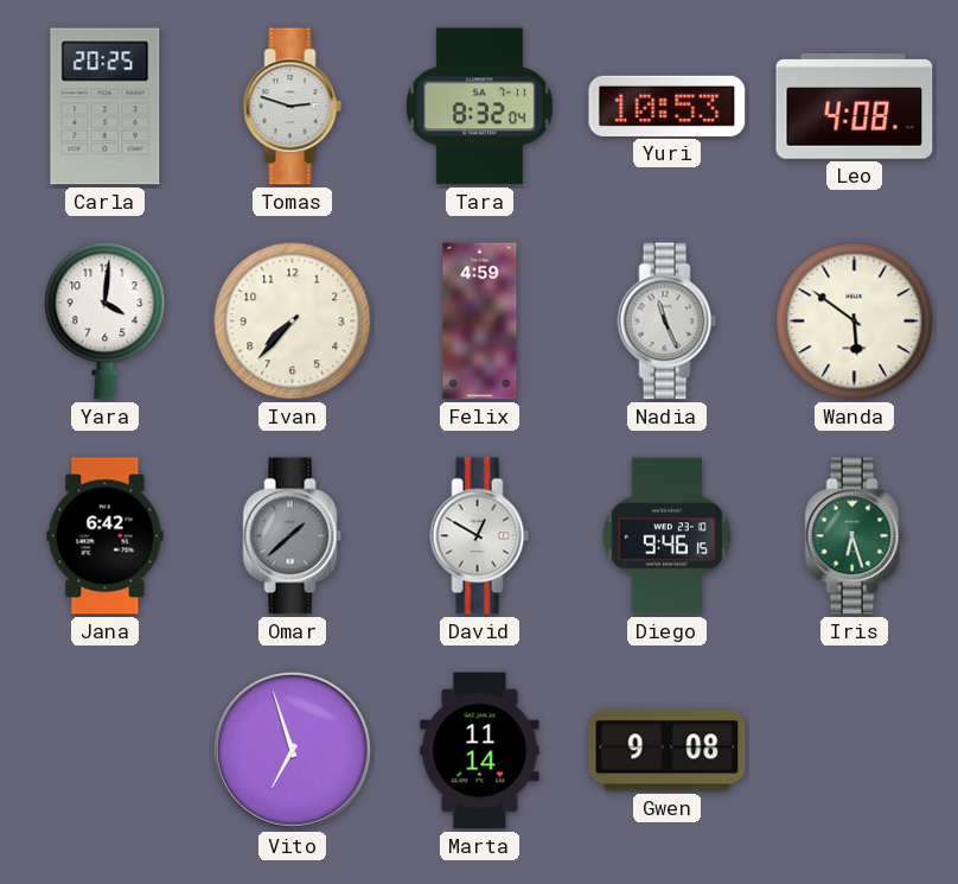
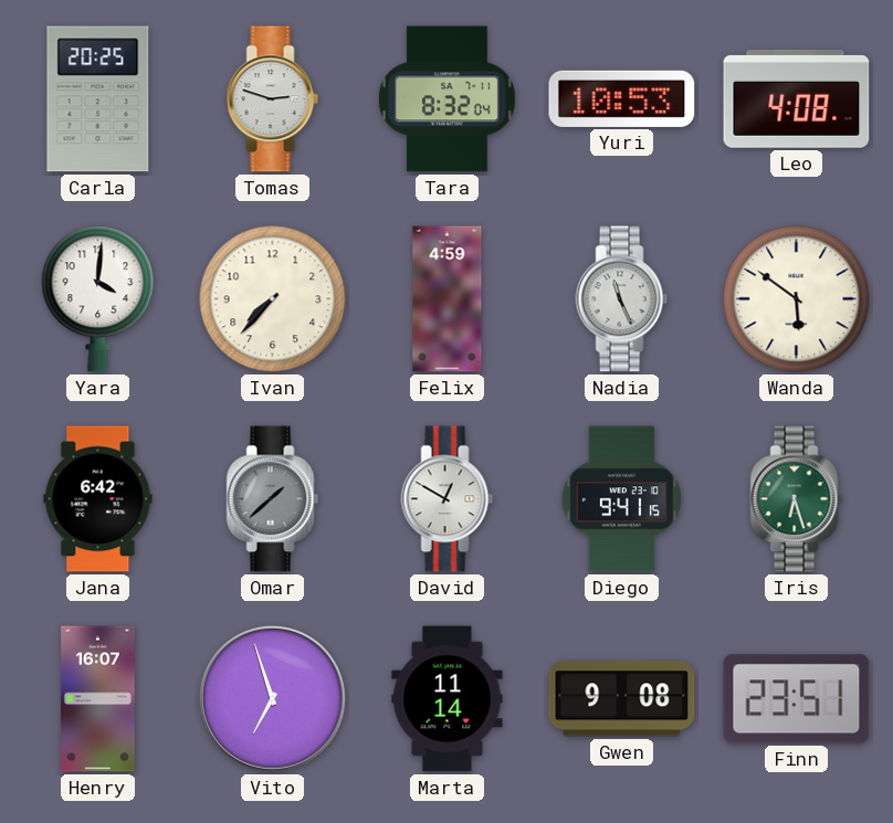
Diego: 9:46 -> 9:41
Henry: none -> 16:07
Finn: none -> 23:51
